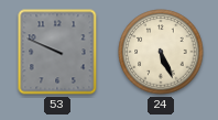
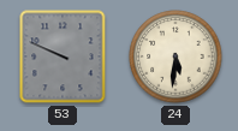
24: 5:26 -> 5:31
